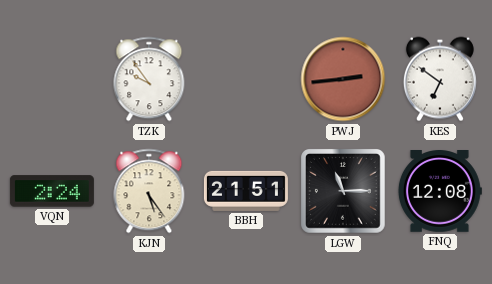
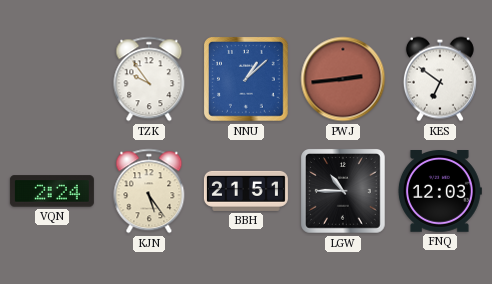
NNU: none -> 1:08
LGW: 11:15 -> 10:45
FNQ: 12:08 -> 12:03
